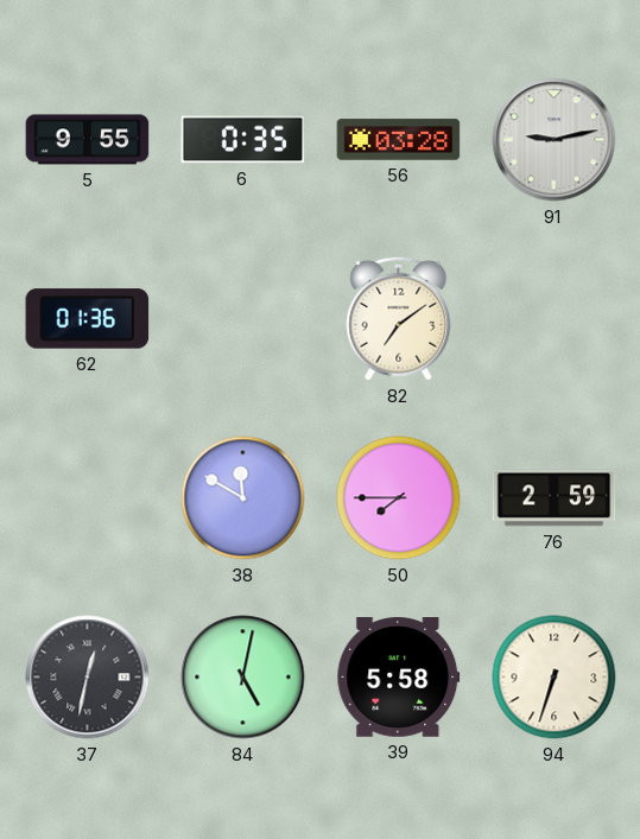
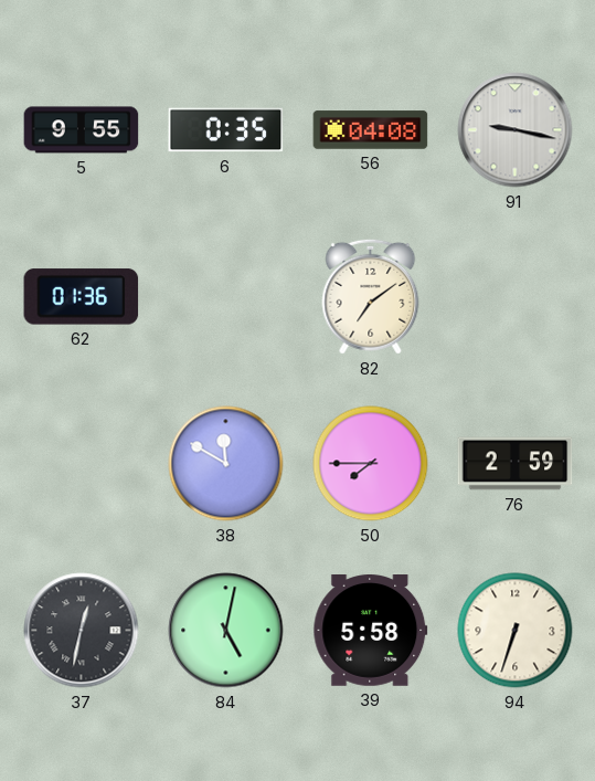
56: 03:28 -> 04:08
91: 9:13 -> 9:17
